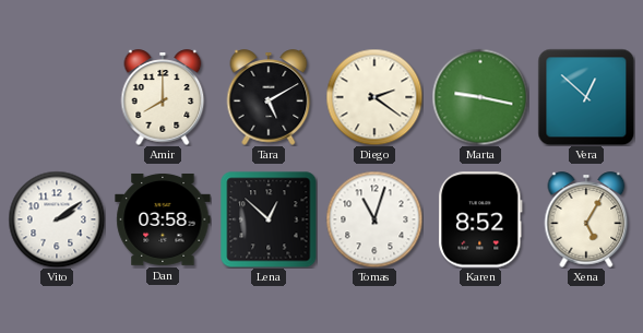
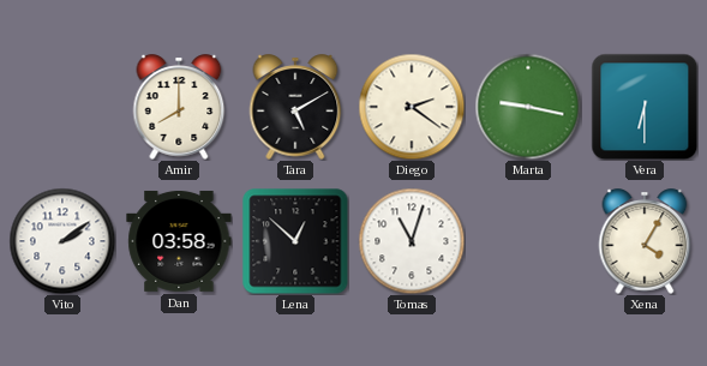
Vera: 12:52 -> 6:30
Karen: 8:52 -> none
Xena: 5:05 -> 4:05
